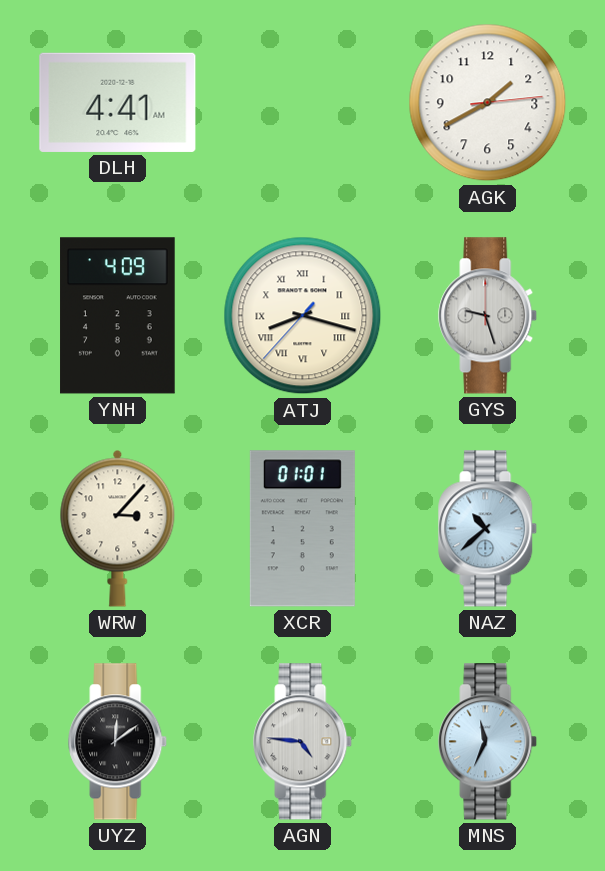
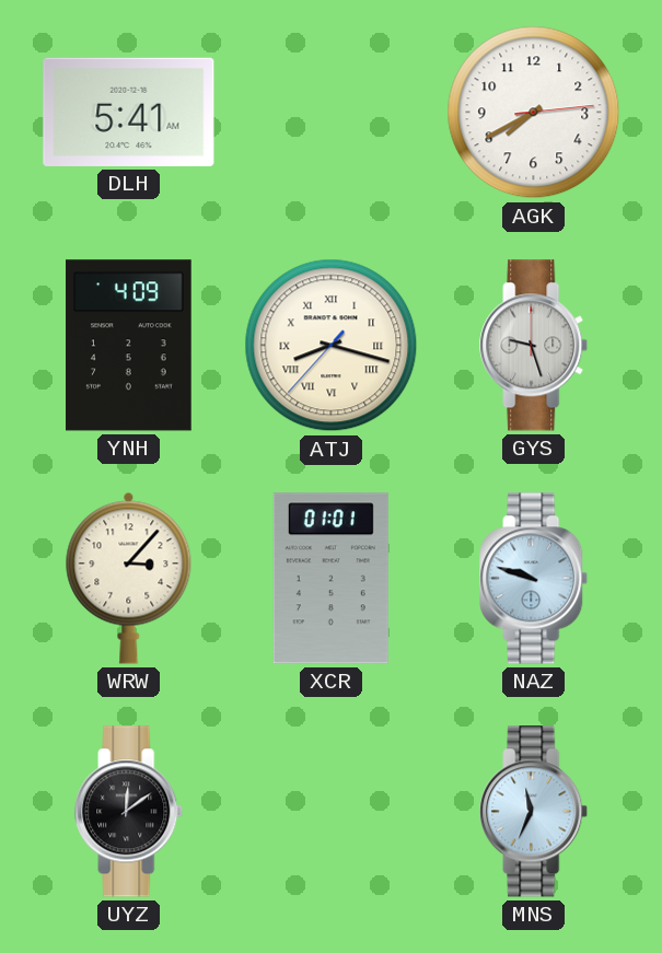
DLH: 4:41 -> 5:41
AGK: 1:40 -> 7:40
NAZ: 10:38 -> 9:48
AGN: 4:46 -> none
